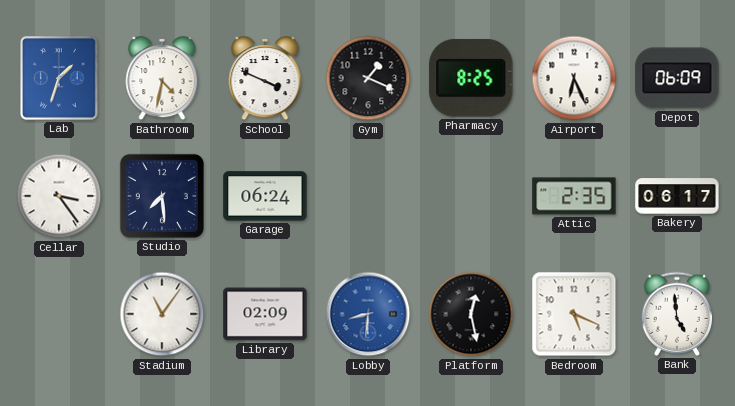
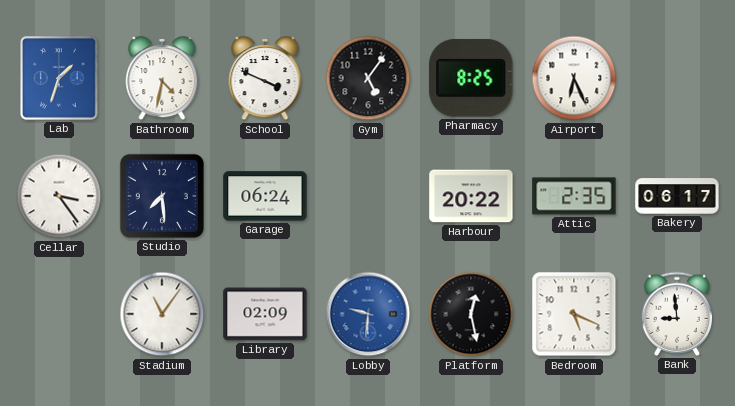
Gym: 1:19 -> 5:06
Depot: 06:09 -> none
Harbour: none -> 20:22
Lobby: 8:31 -> 9:31
Bank: 4:59 -> 8:59
